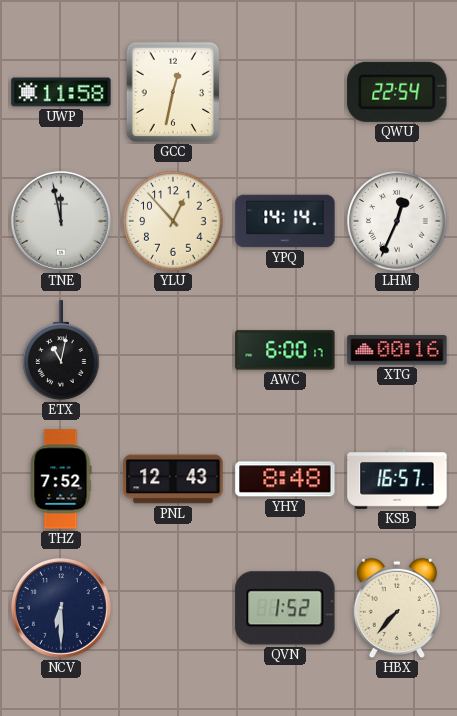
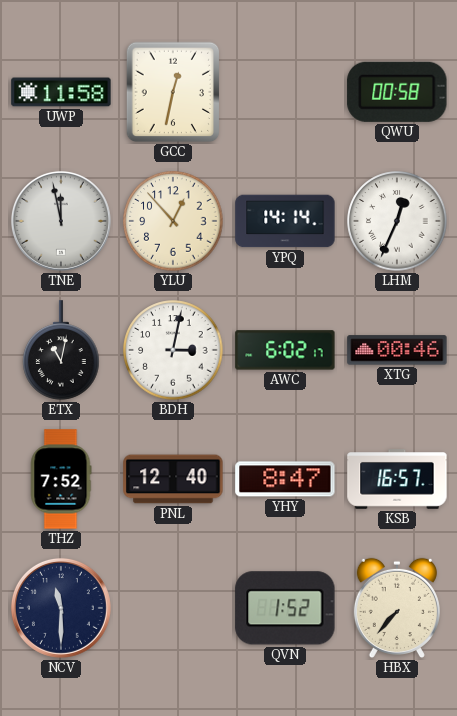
QWU: 22:54 -> 00:58
BDH: none -> 3:02
AWC: 6:00 -> 6:02
XTG: 00:16 -> 00:46
PNL: 12:43 -> 12:40
YHY: 8:48 -> 8:47
NCV: 6:30 -> 11:30
